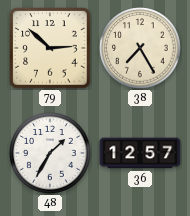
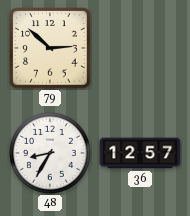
38: 7:25 -> none
48: 1:35 -> 8:35
